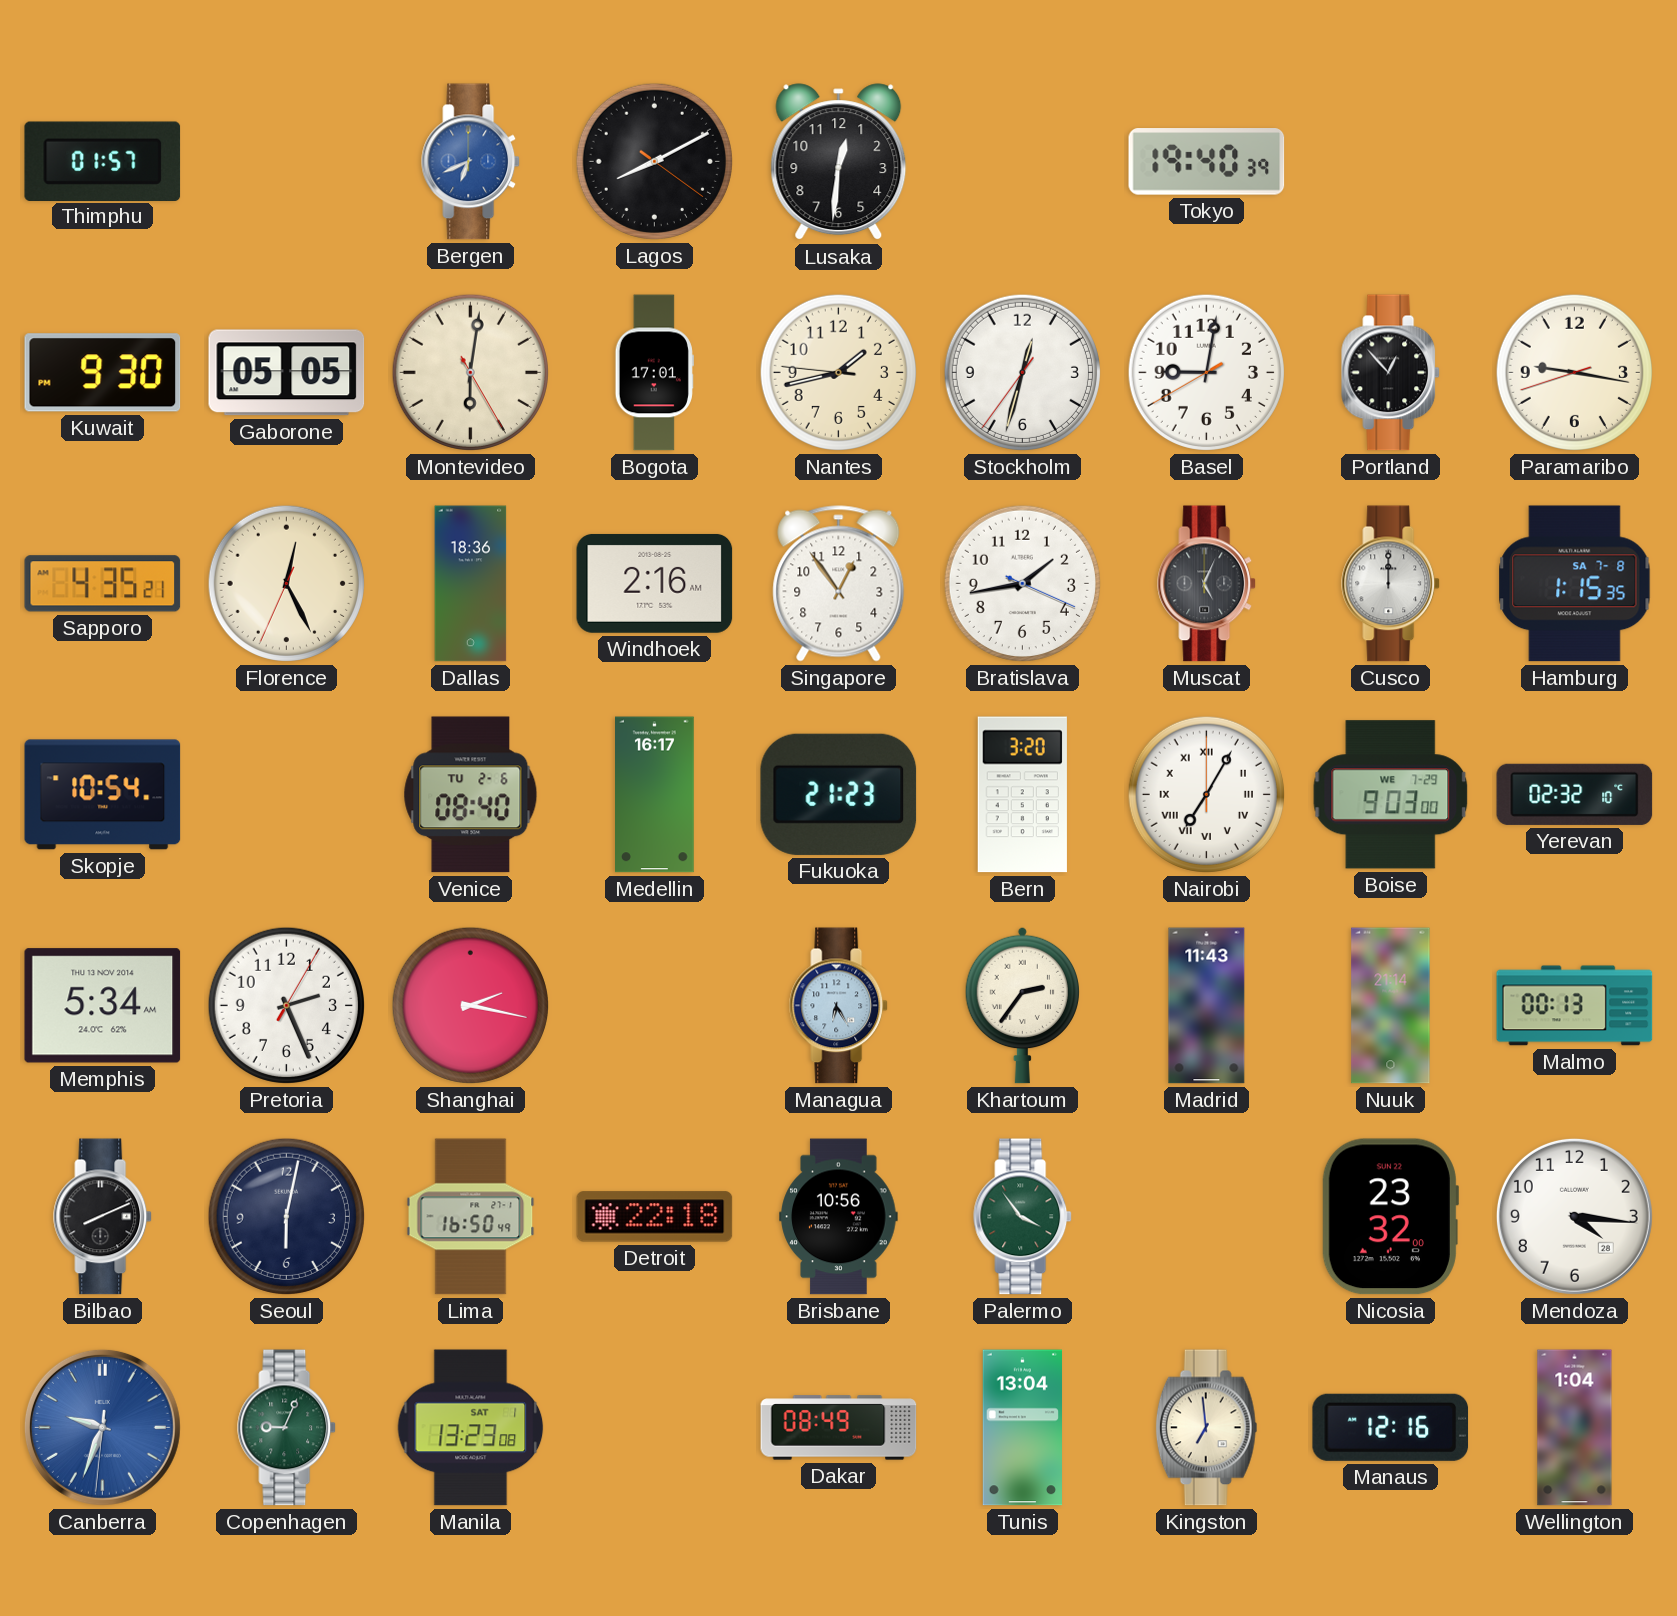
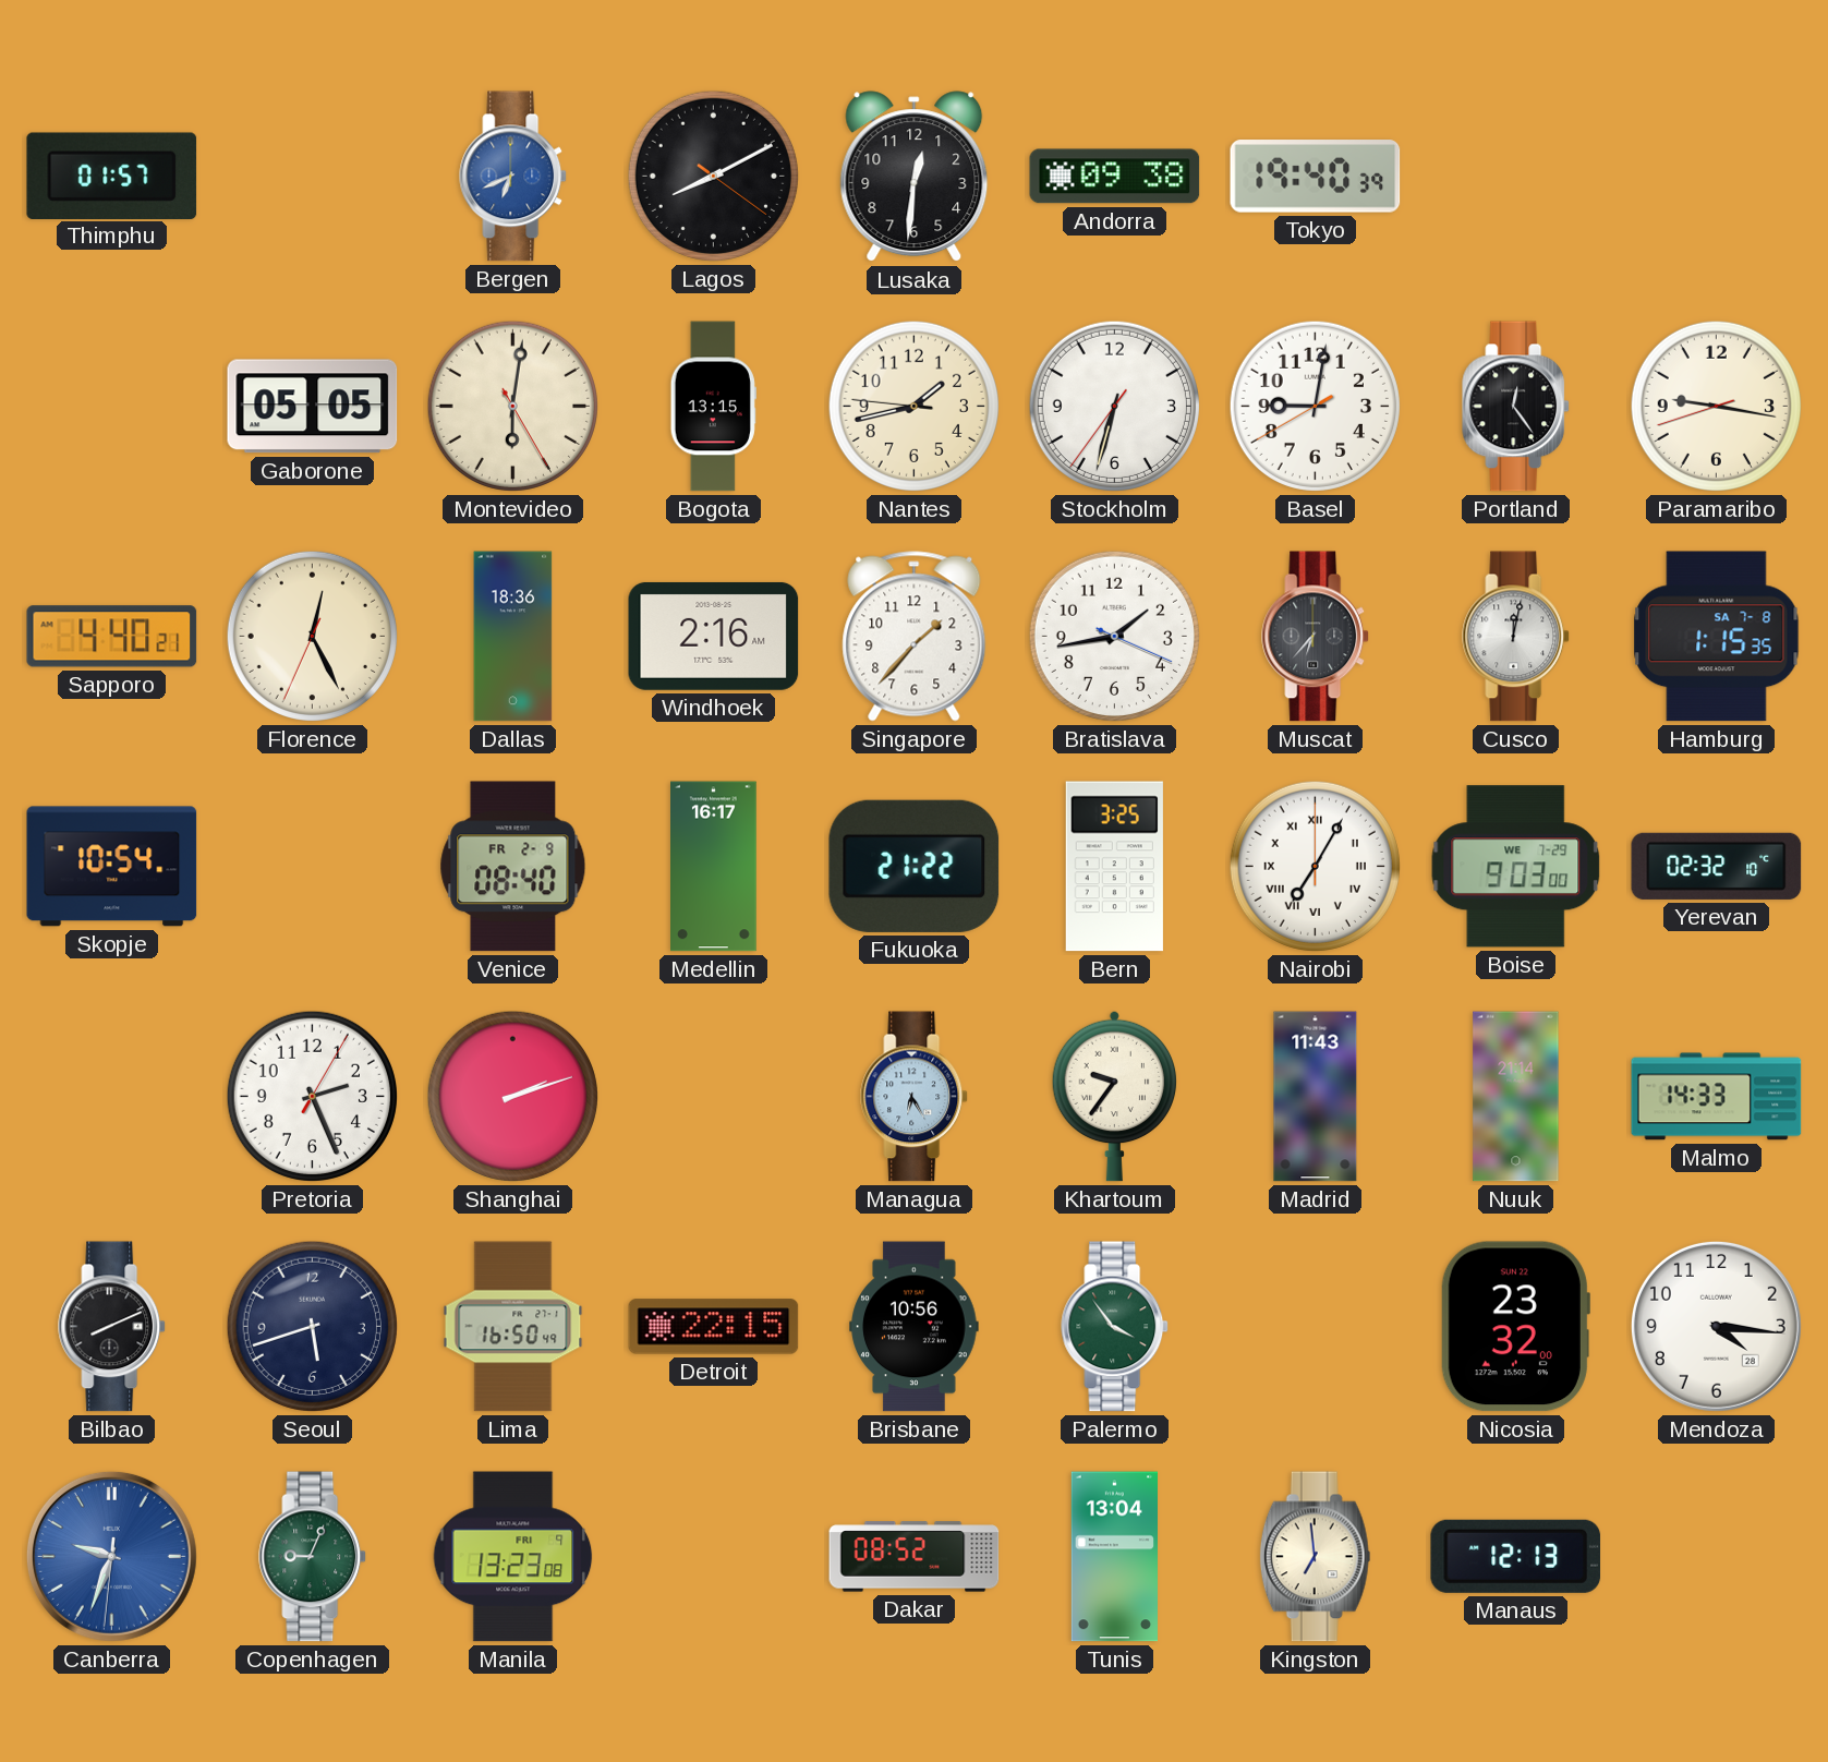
Andorra: none -> 09:38
Kuwait: 9:30 -> none
Bogota: 17:01 -> 13:15
Stockholm: 12:32 -> 6:32
Portland: 12:53 -> 12:24
Sapporo: 4:35 -> 4:40
Singapore: 12:54 -> 1:37
Muscat: 5:04 -> 6:37
Cusco: 12:00 -> 12:02
Venice date: TU 2-6 -> FR 2-9
Fukuoka: 21:23 -> 21:22
Bern: 3:20 -> 3:25
Memphis: 5:34 -> none
Shanghai: 2:17 -> 2:12
Khartoum: 2:36 -> 9:36
Malmo: 00:13 -> 14:33
Seoul: 6:02 -> 5:42
Detroit: 22:18 -> 22:15
Manila date: SAT 1 -> FRI 9
Dakar: 08:49 -> 08:52
Manaus: 12:16 -> 12:13
Wellington: 1:04 -> none
